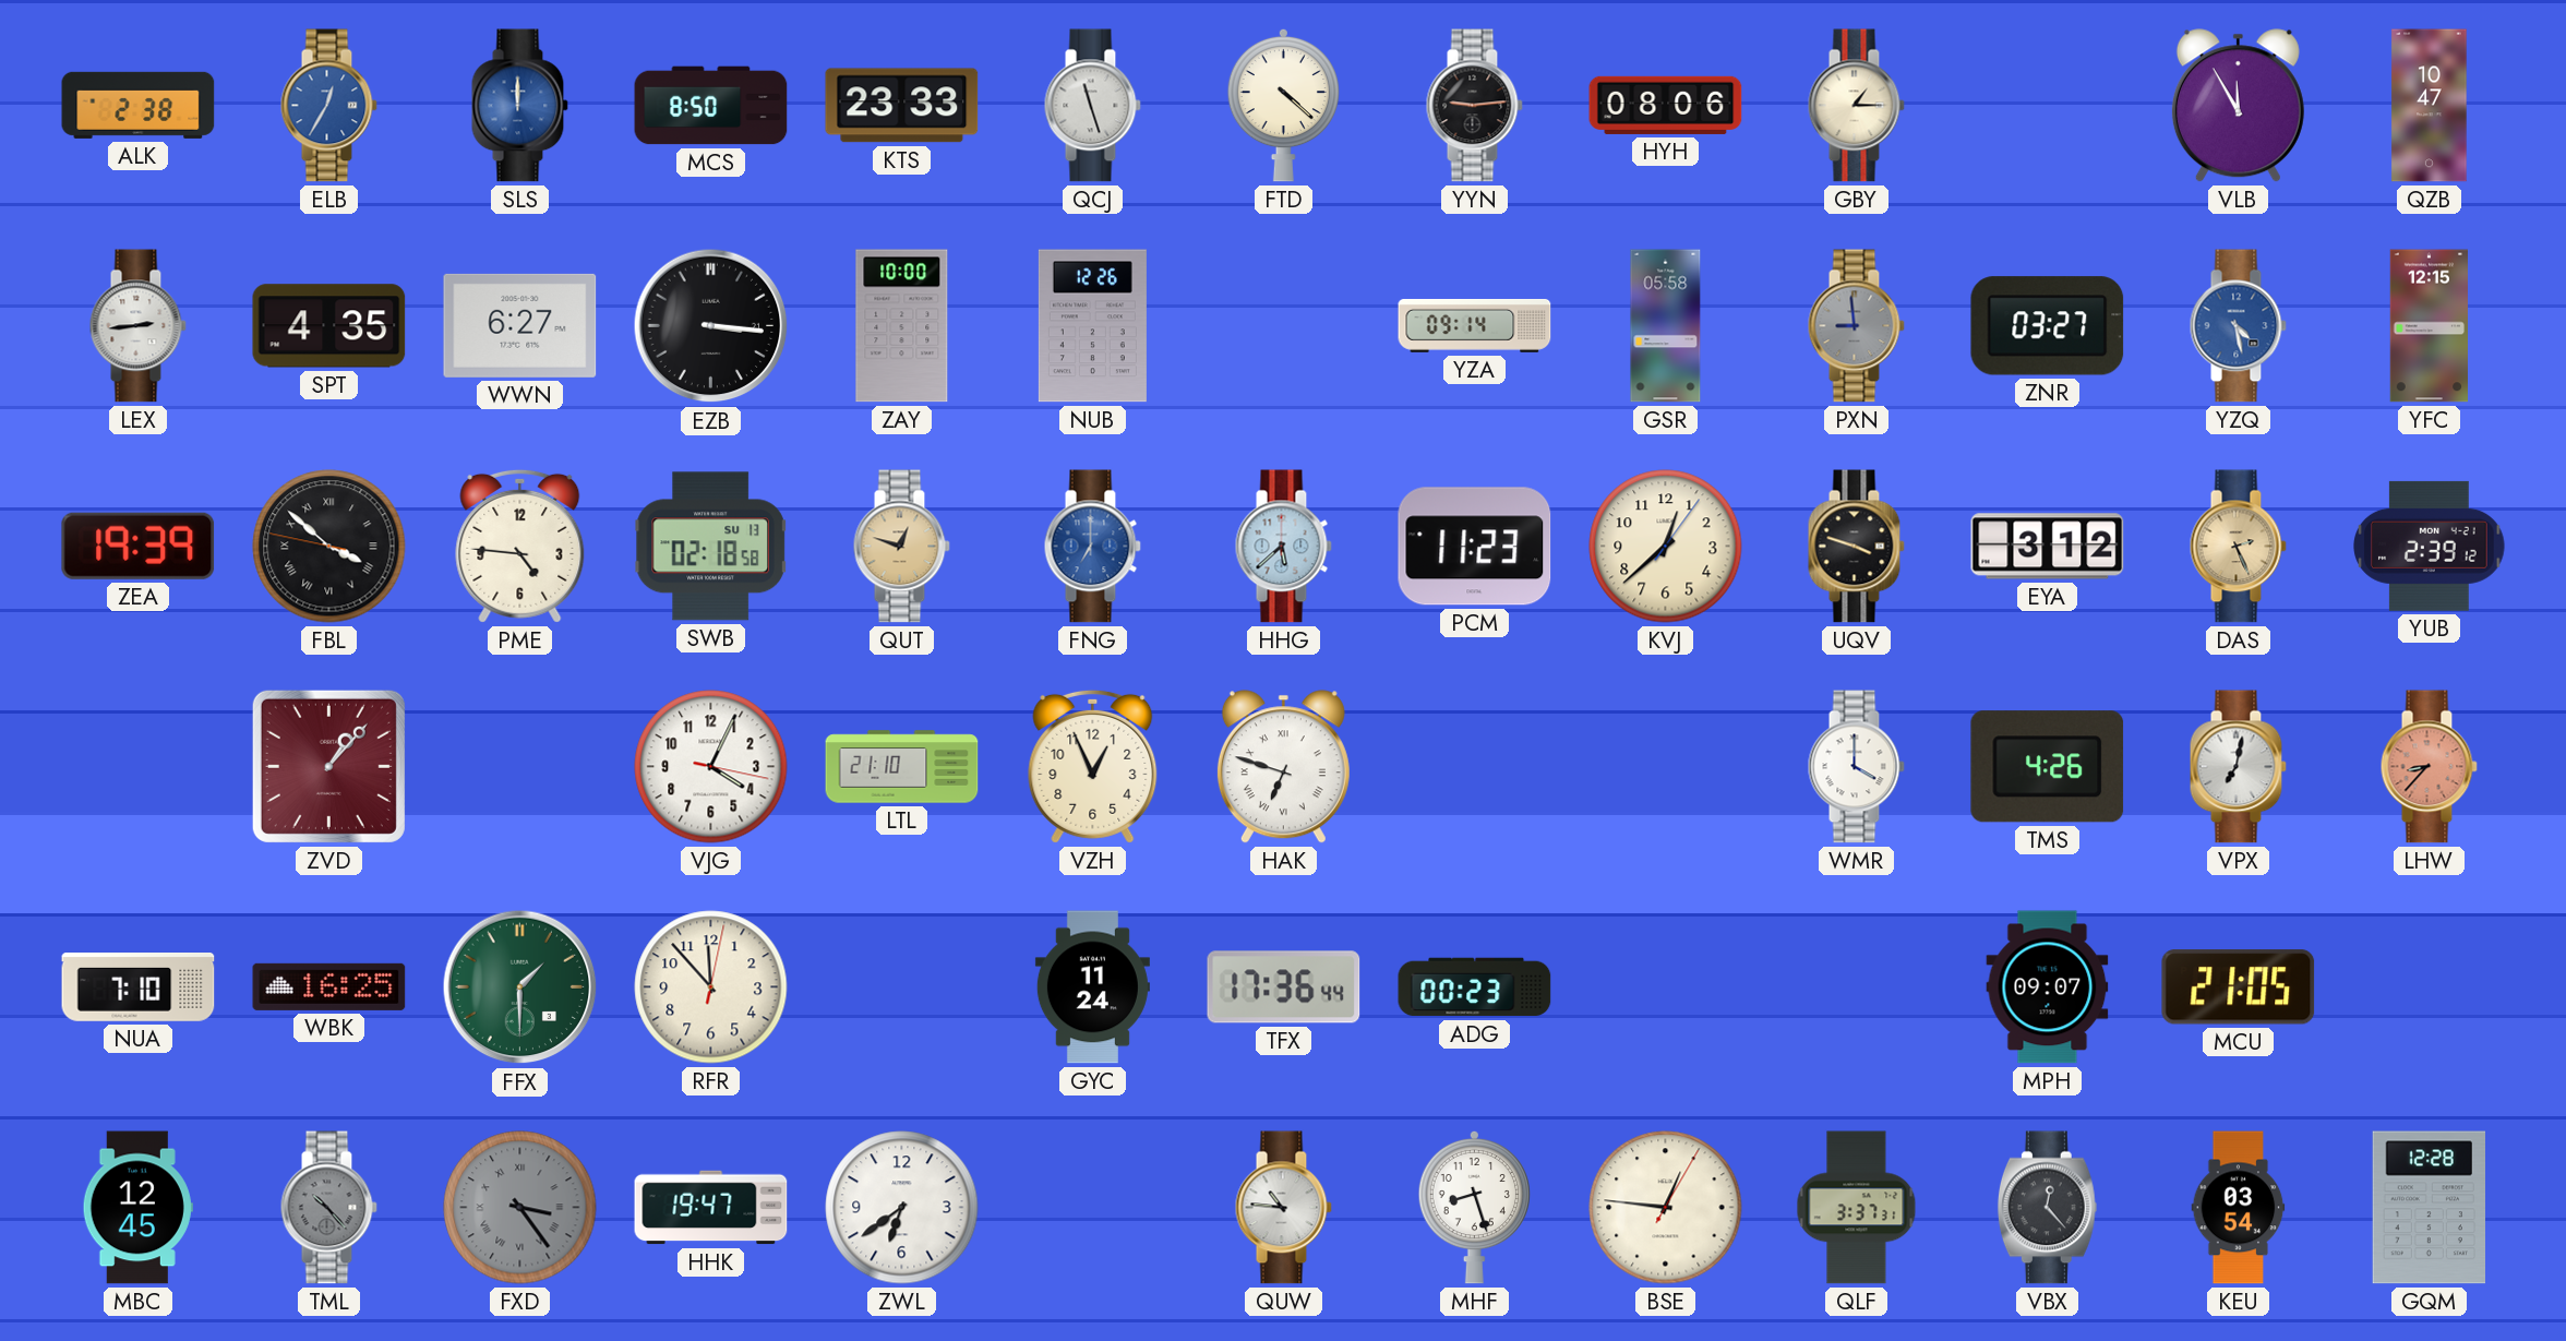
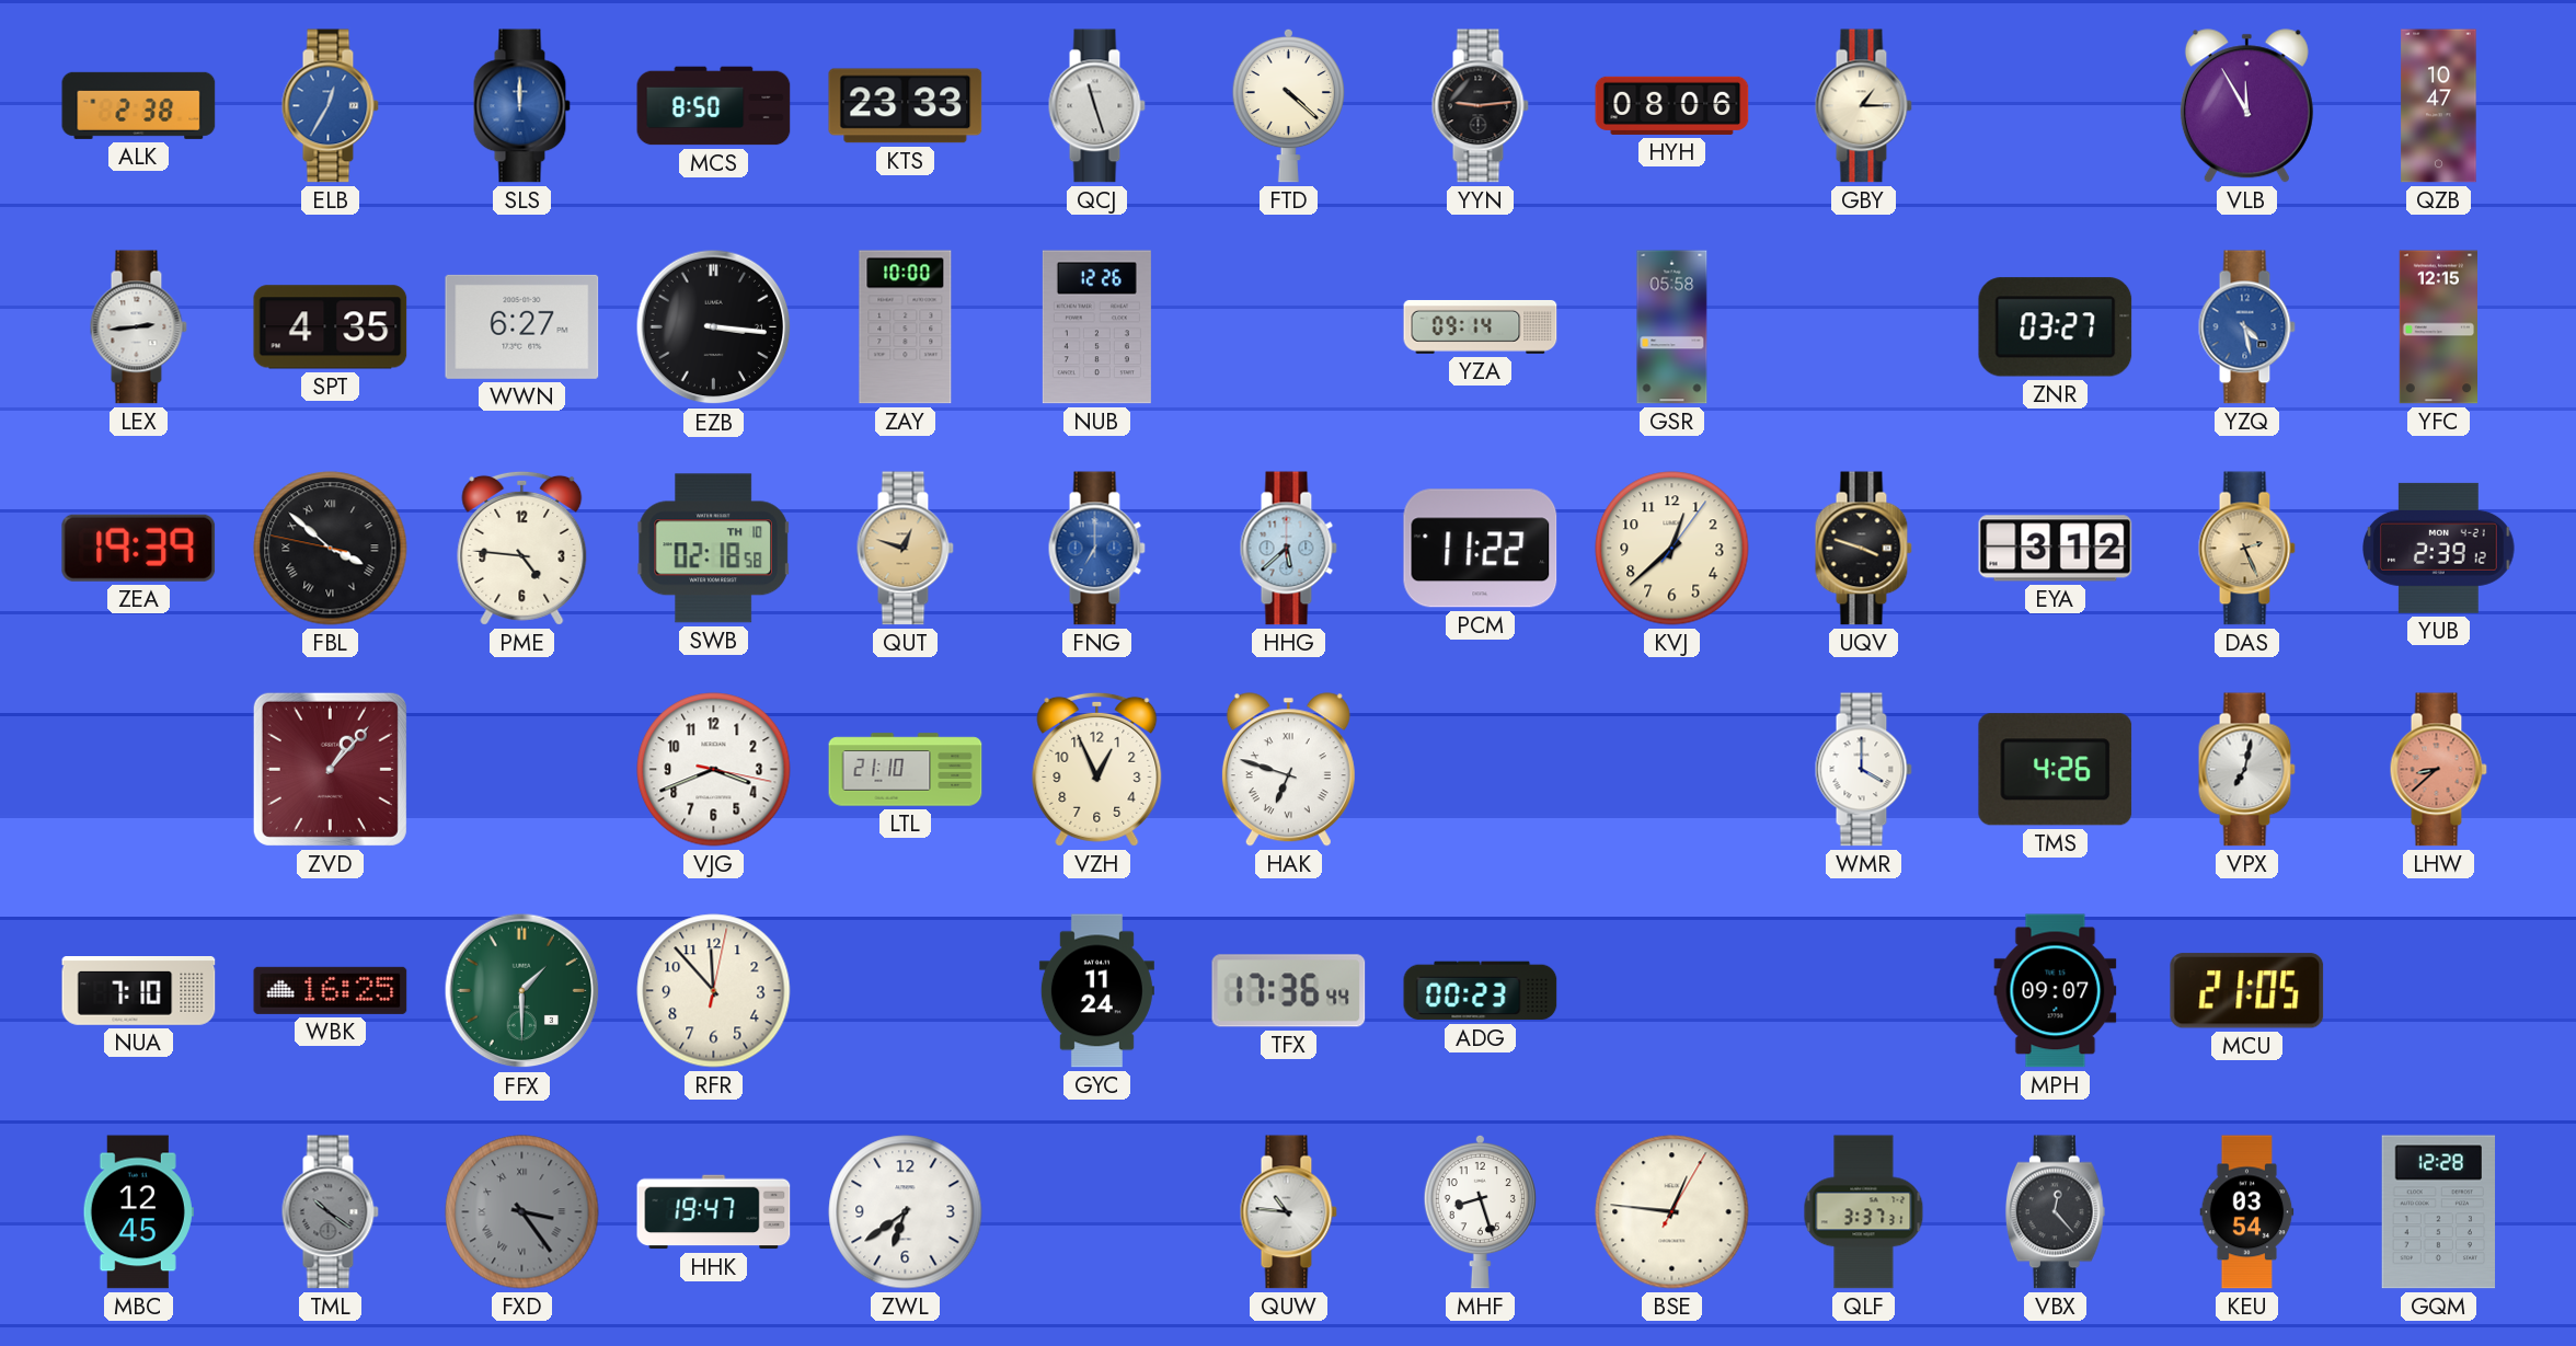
PXN: 8:59 -> none
SWB date: SU 13 -> TH 10
PCM: 11:23 -> 11:22
VJG: 4:04 -> 3:41
LHW: 8:37 -> 8:38
TML: 10:23 -> 10:21
